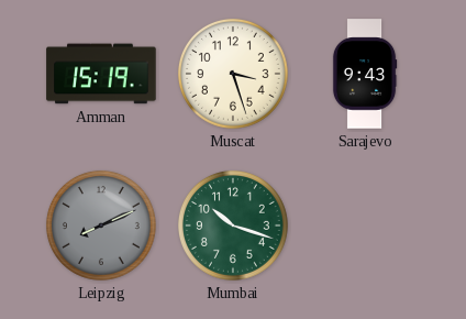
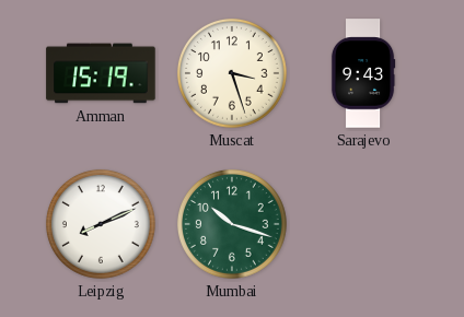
Leipzig dial: grey -> white
